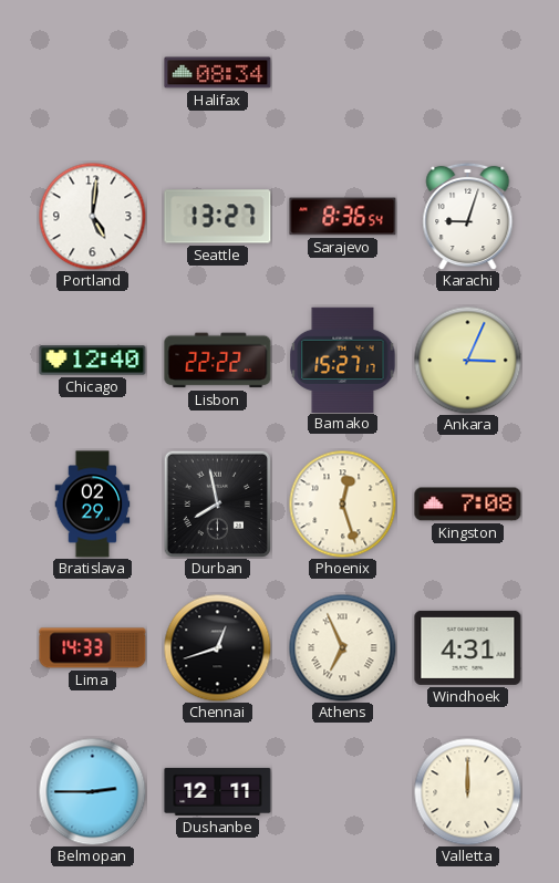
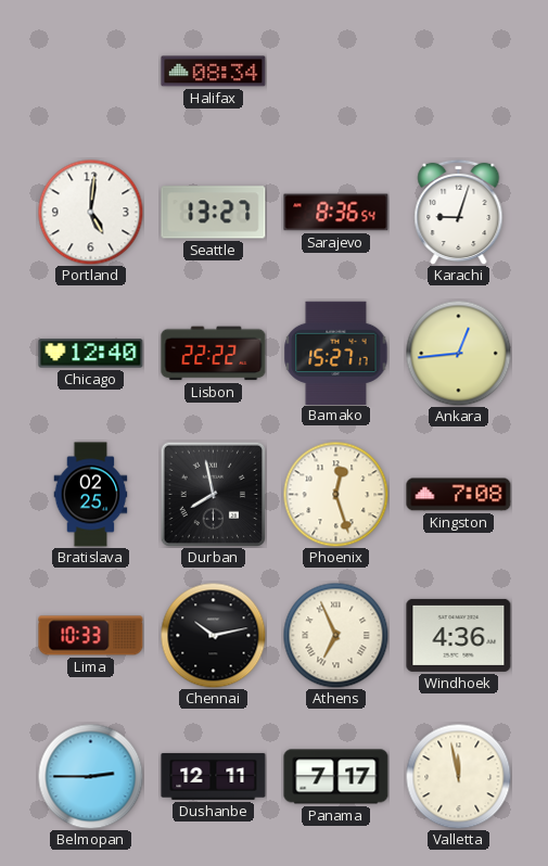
Ankara: 3:04 -> 12:44
Bratislava: 02:29 -> 02:25
Lima: 14:33 -> 10:33
Chennai: 12:42 -> 10:13
Windhoek: 4:31 -> 4:36
Panama: none -> 7:17
Valletta: 12:00 -> 11:58
